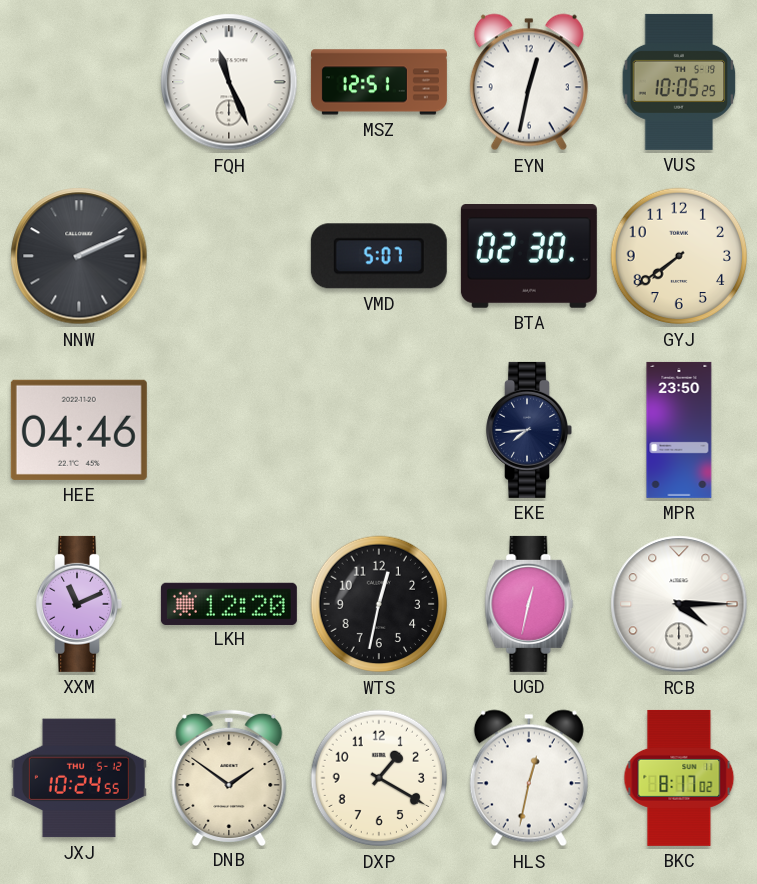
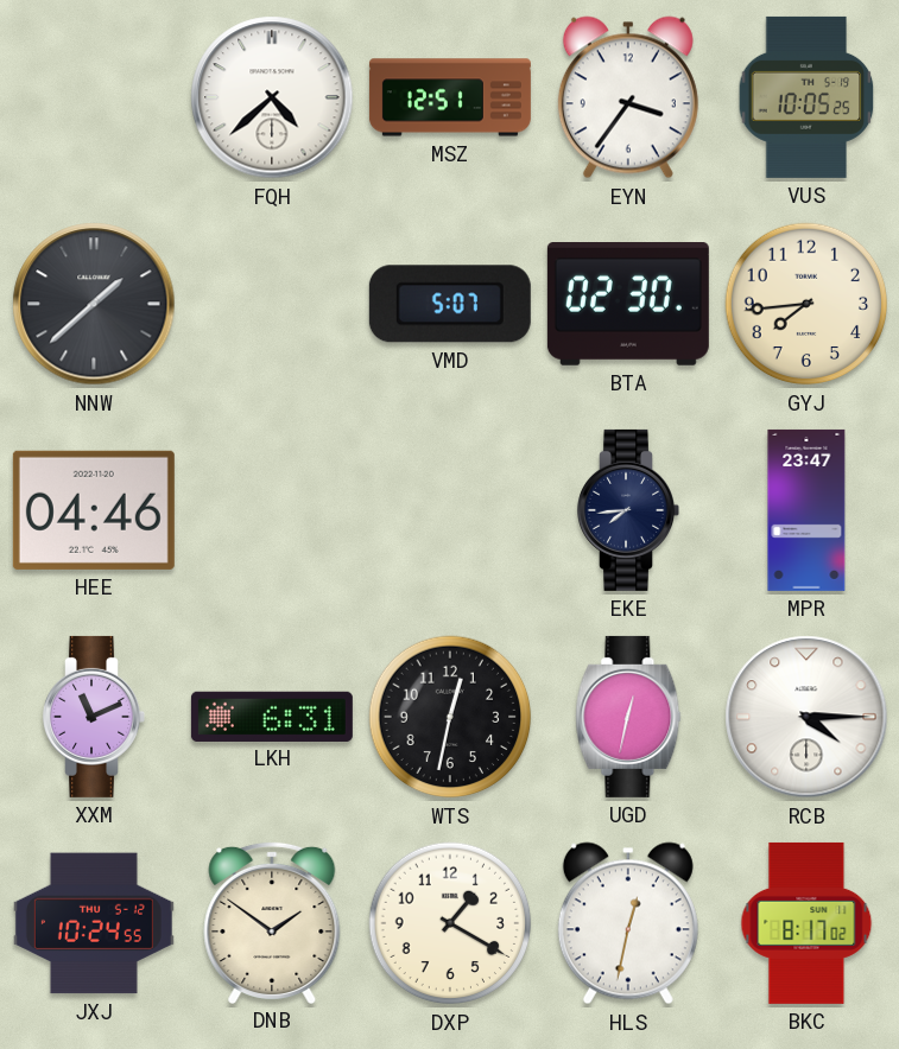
FQH: 11:26 -> 4:38
EYN: 12:32 -> 3:36
NNW: 2:11 -> 1:38
GYJ: 7:39 -> 7:44
MPR: 23:50 -> 23:47
LKH: 12:20 -> 6:31
